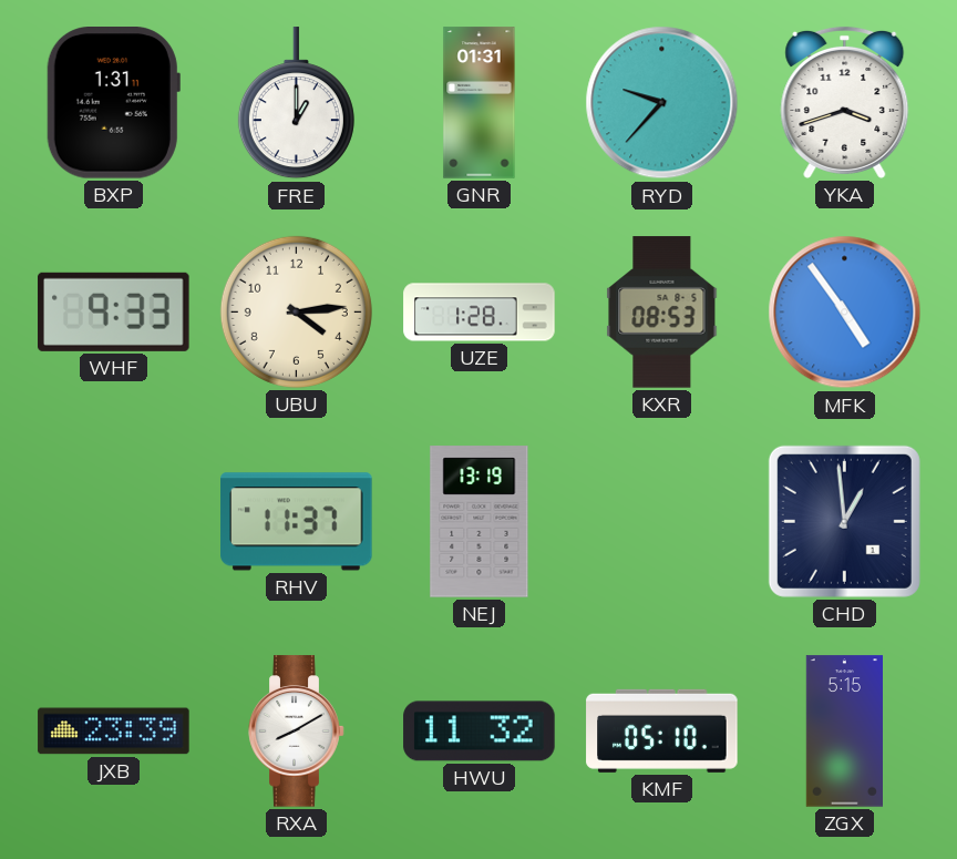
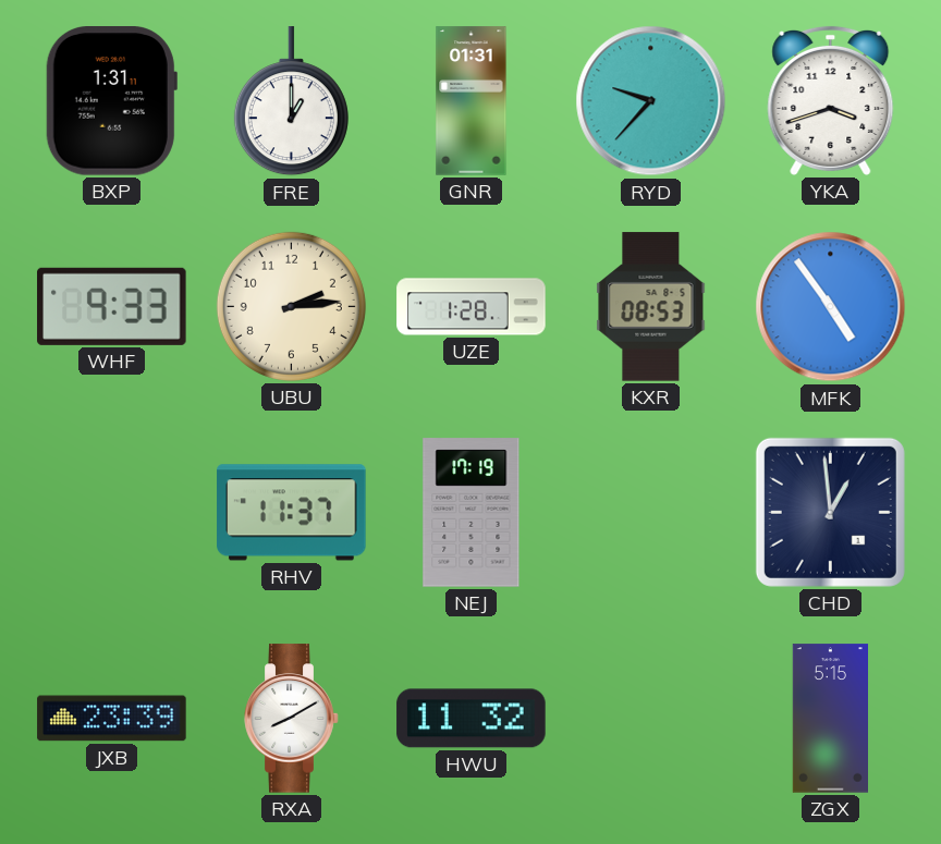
UBU: 4:14 -> 2:14
NEJ: 13:19 -> 17:19
KMF: 05:10 -> none
